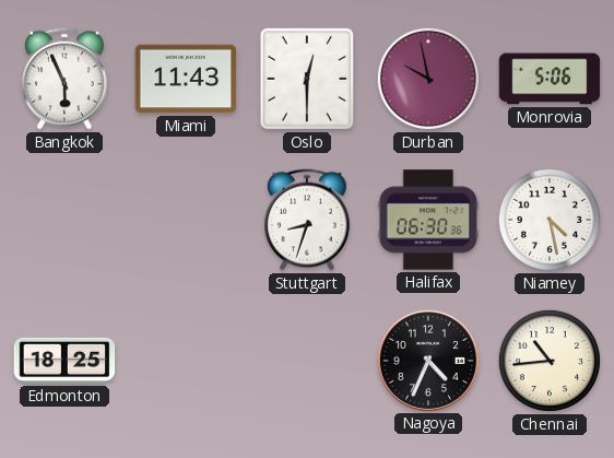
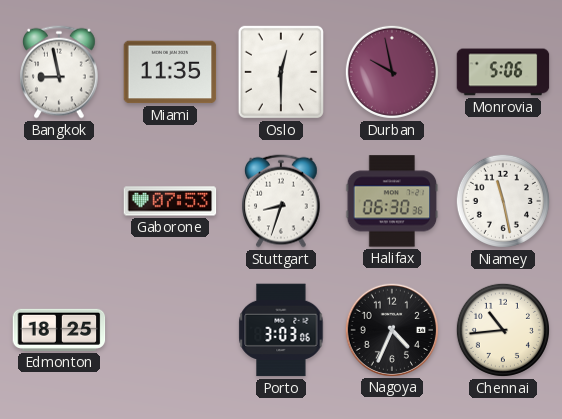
Bangkok: 5:56 -> 8:58
Miami: 11:43 -> 11:35
Gaborone: none -> 07:53
Niamey: 4:28 -> 11:28
Porto: none -> 3:03
